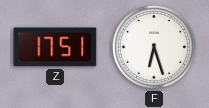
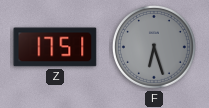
F dial: white -> grey
